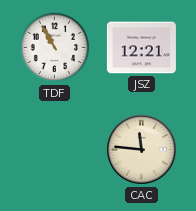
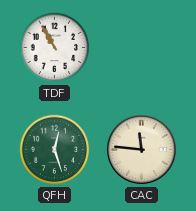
JSZ: 12:21 -> none
QFH: none -> 12:27
